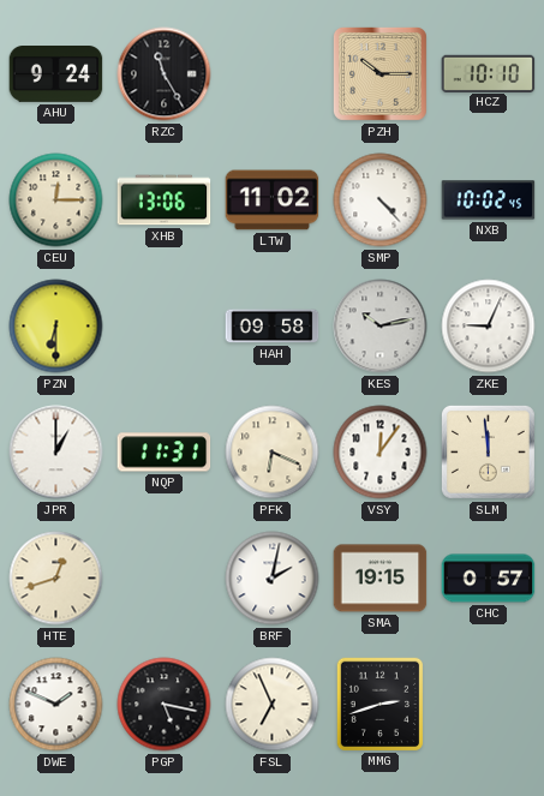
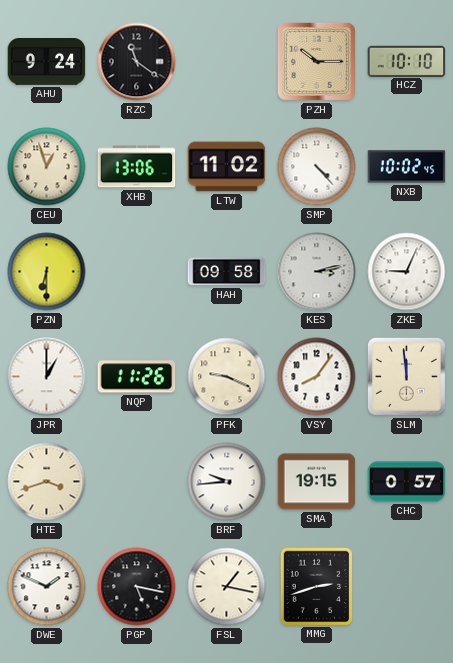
RZC: 11:25 -> 11:21
CEU: 12:15 -> 12:57
KES: 10:13 -> 3:13
NQP: 11:31 -> 11:26
PFK: 6:19 -> 9:19
VSY: 12:06 -> 8:06
HTE: 12:42 -> 3:42
BRF: 2:02 -> 9:44
FSL: 6:56 -> 1:17
